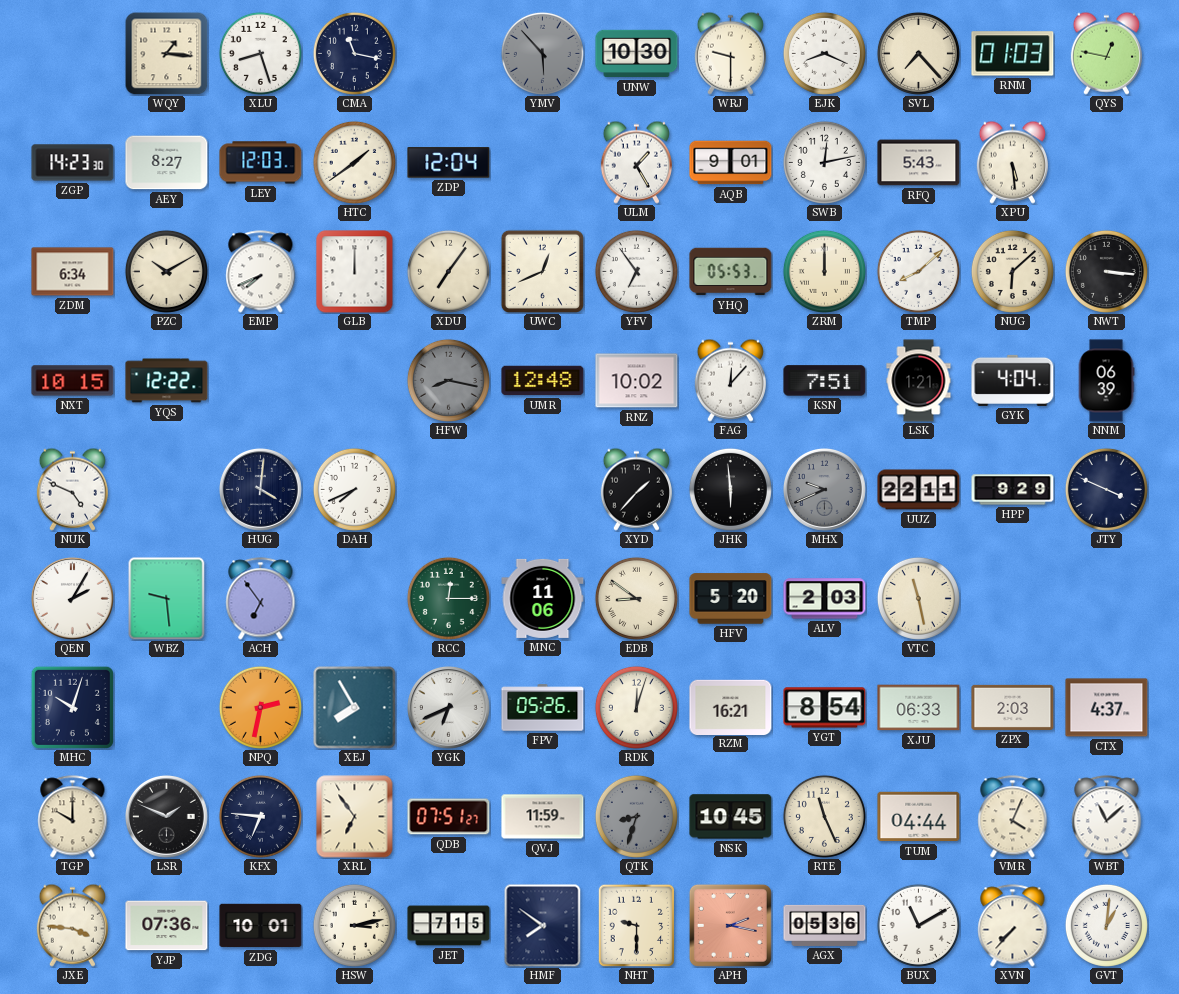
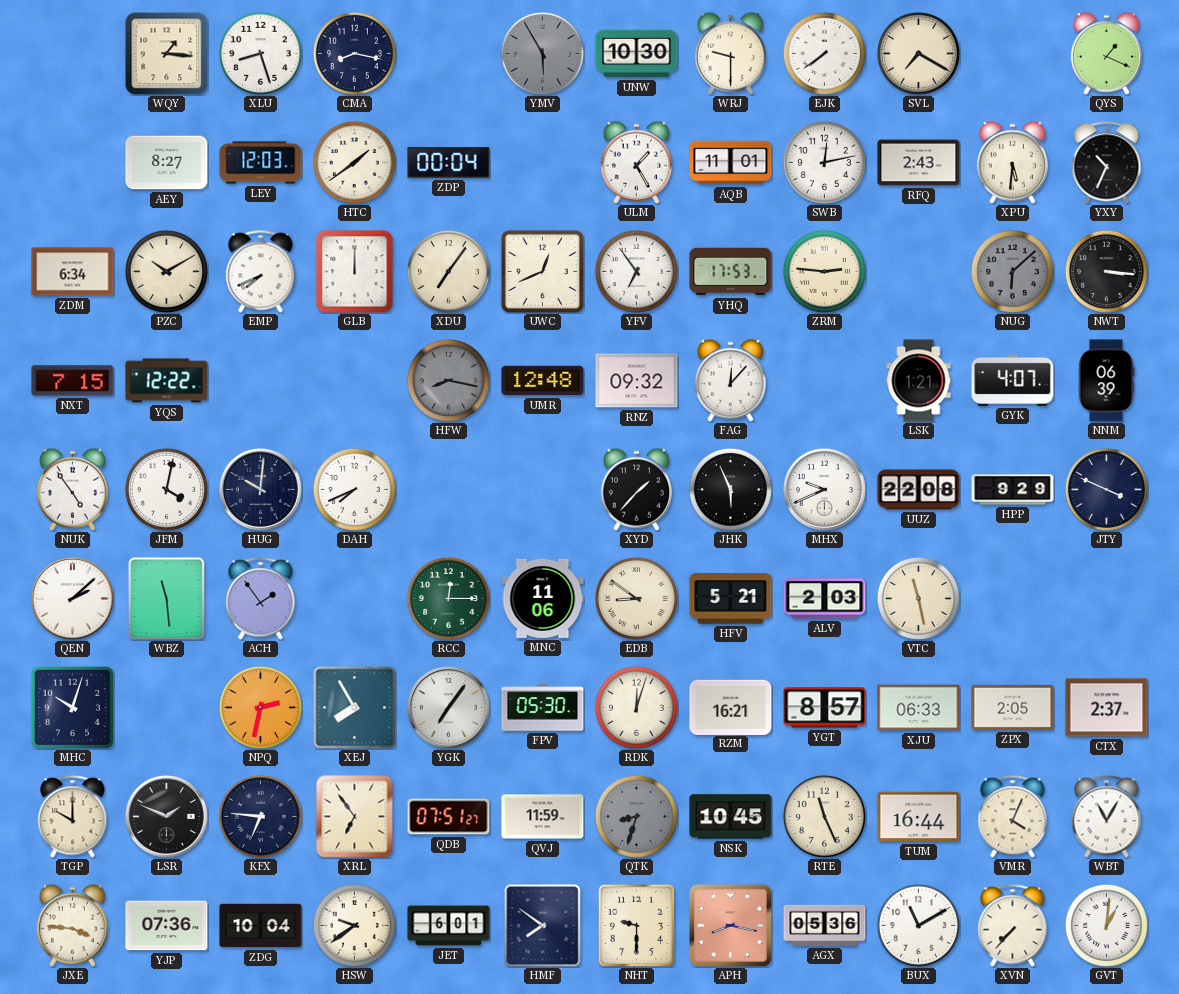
CMA: 11:17 -> 8:17
YMV: 5:53 -> 5:55
EJK: 8:19 -> 7:39
SVL: 7:23 -> 7:20
RNM: 01:03 -> none
QYS: 12:47 -> 1:19
ZGP: 14:23 -> none
ZDP: 12:04 -> 00:04
AQB: 9:01 -> 11:01
RFQ: 5:43 -> 2:43
XPU: 5:29 -> 5:31
YXY: none -> 10:34
YHQ: 05:53 -> 17:53
ZRM: 12:00 -> 2:46
TMP: 8:08 -> none
NUG dial: cream -> grey
NXT: 10:15 -> 7:15
RNZ: 10:02 -> 09:32
KSN: 7:51 -> none
GYK: 4:04 -> 4:07
NUK: 4:49 -> 4:54
JFM: none -> 4:02
HUG: 4:01 -> 10:01
JHK: 5:59 -> 5:56
MHX dial: grey -> white
UUZ: 22:11 -> 22:08
QEN: 2:05 -> 2:08
WBZ: 9:29 -> 11:29
ACH: 6:54 -> 1:54
HFV: 5:20 -> 5:21
YGK: 6:41 -> 7:06
FPV: 05:26 -> 05:30
YGT: 8:54 -> 8:57
ZPX: 2:03 -> 2:05
CTX: 4:37 -> 2:37
TUM: 04:44 -> 16:44
WBT: 11:08 -> 11:05
ZDG: 10:01 -> 10:04
HSW: 3:13 -> 9:39
JET: 7:15 -> 6:01
APH: 2:17 -> 8:17
